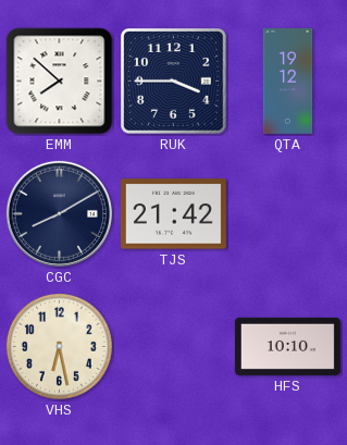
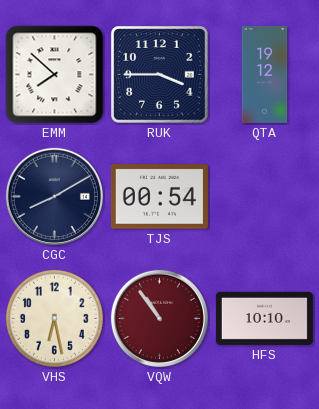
TJS: 21:42 -> 00:54
VQW: none -> 10:54
